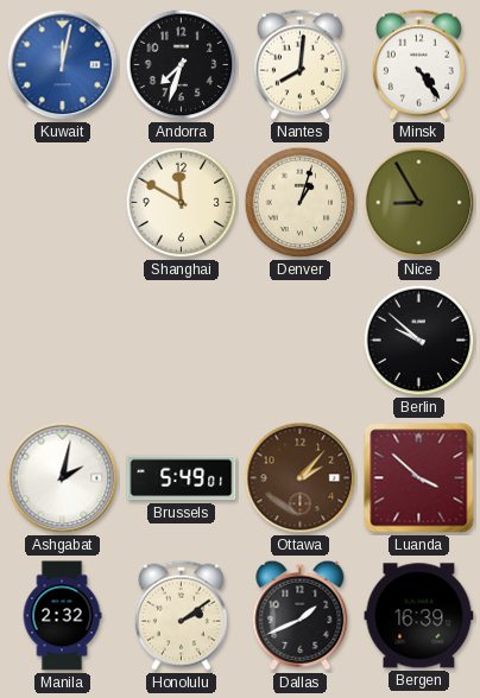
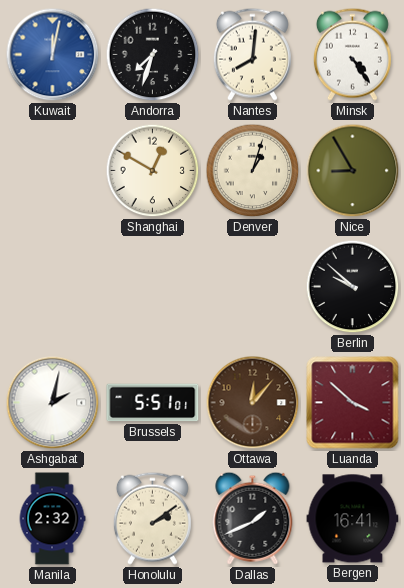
Shanghai: 11:50 -> 12:50
Brussels: 5:49 -> 5:51
Ottawa: 2:07 -> 12:07
Bergen: 16:39 -> 16:41
